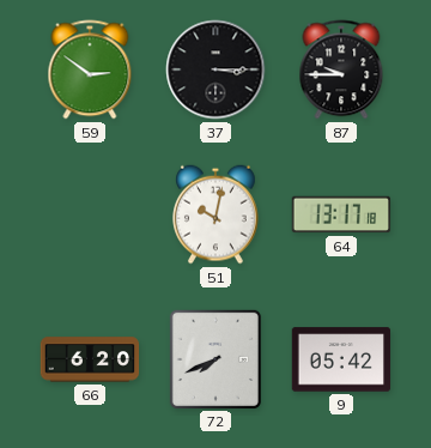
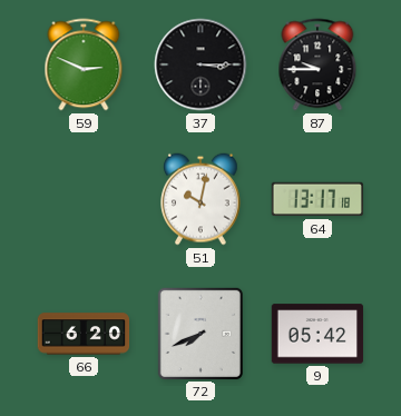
59: 2:51 -> 2:49
